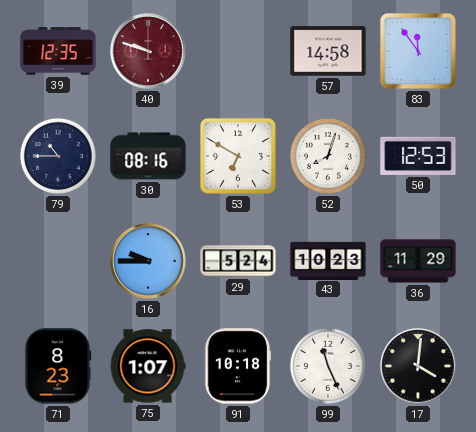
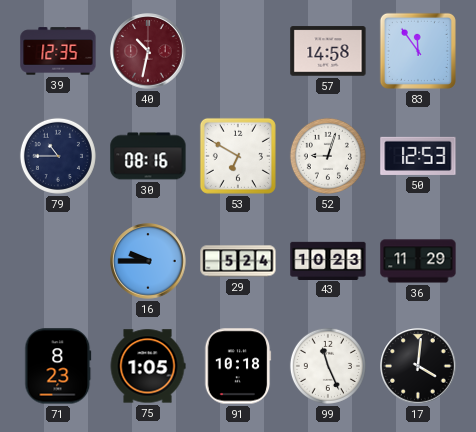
40: 9:48 -> 10:32
52: 8:03 -> 9:03
75: 1:07 -> 1:05
